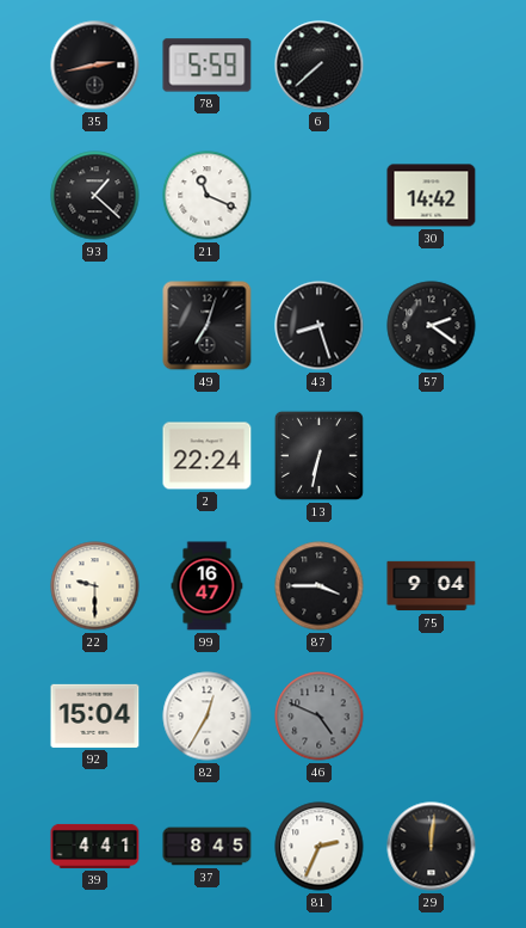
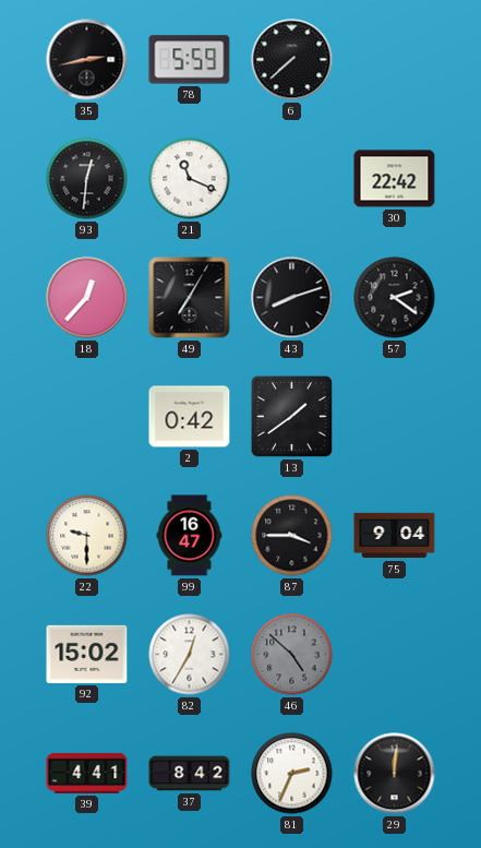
93: 1:22 -> 12:31
30: 14:42 -> 22:42
18: none -> 12:37
49: 7:03 -> 7:05
43: 8:27 -> 8:12
2: 22:24 -> 0:42
13: 6:32 -> 1:39
92: 15:04 -> 15:02
46: 4:49 -> 4:52
37: 8:45 -> 8:42
